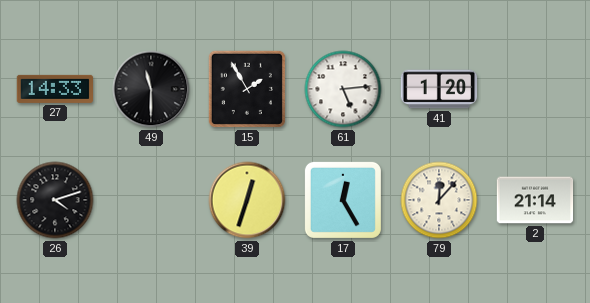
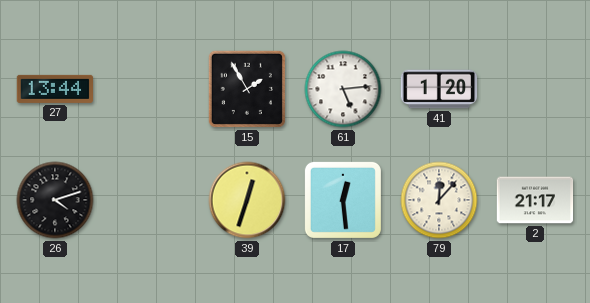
27: 14:33 -> 13:44
49: 11:30 -> none
17: 12:25 -> 12:29
2: 21:14 -> 21:17
